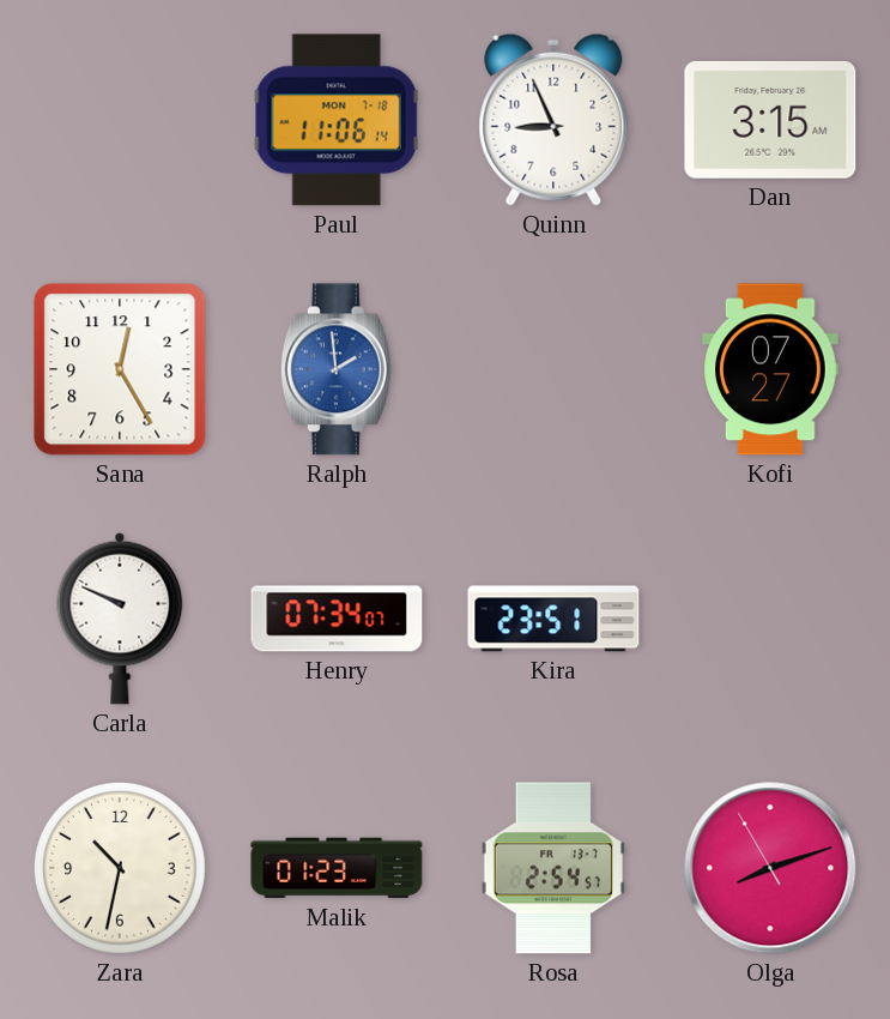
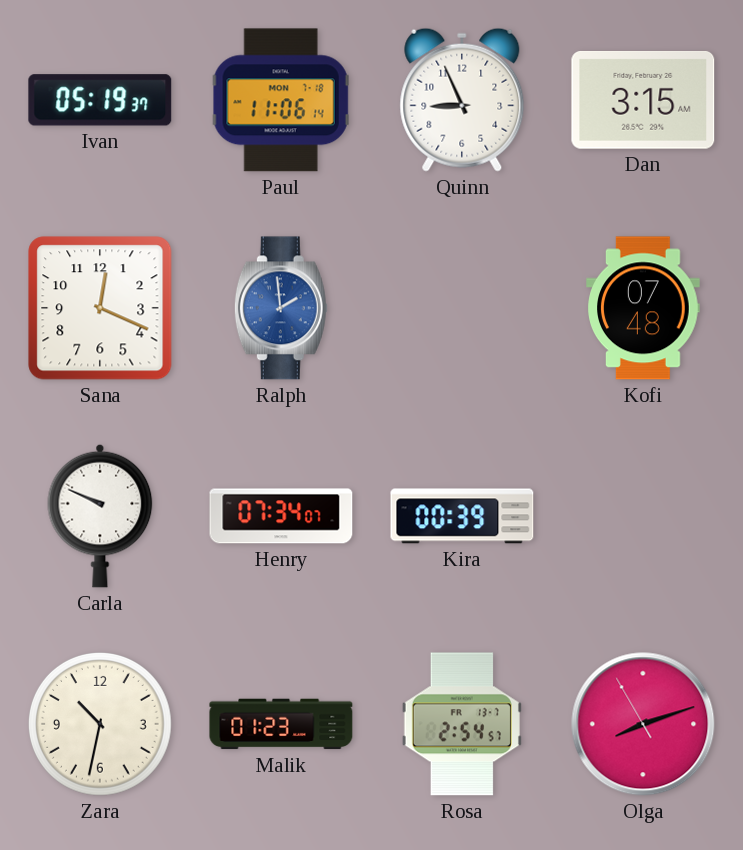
Ivan: none -> 05:19
Sana: 12:25 -> 12:19
Kofi: 07:27 -> 07:48
Kira: 23:51 -> 00:39
